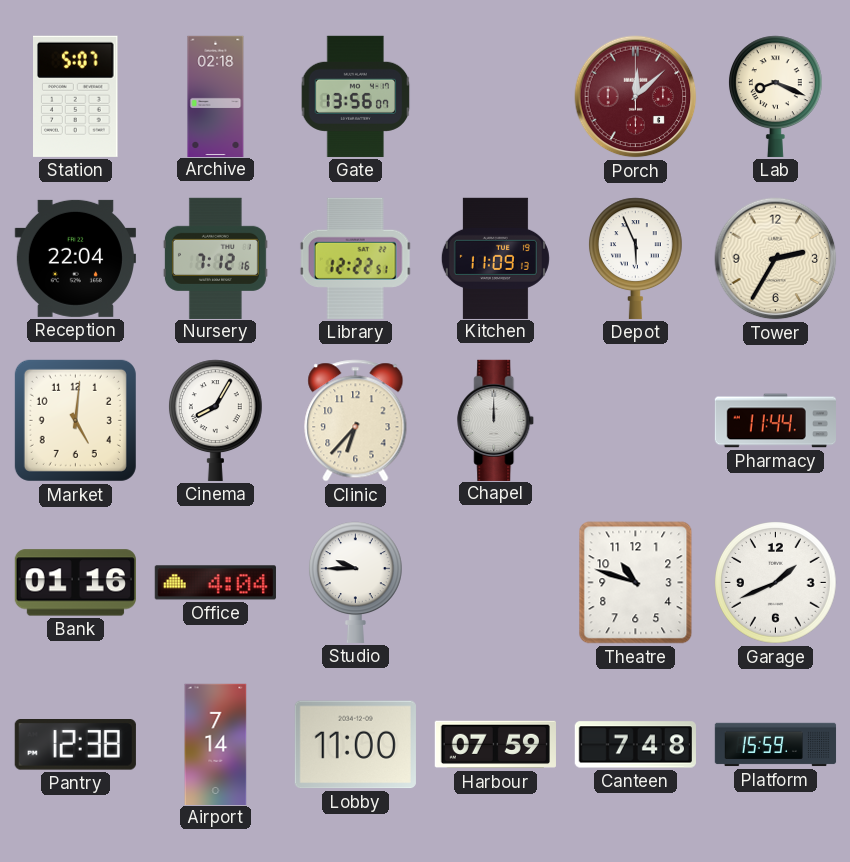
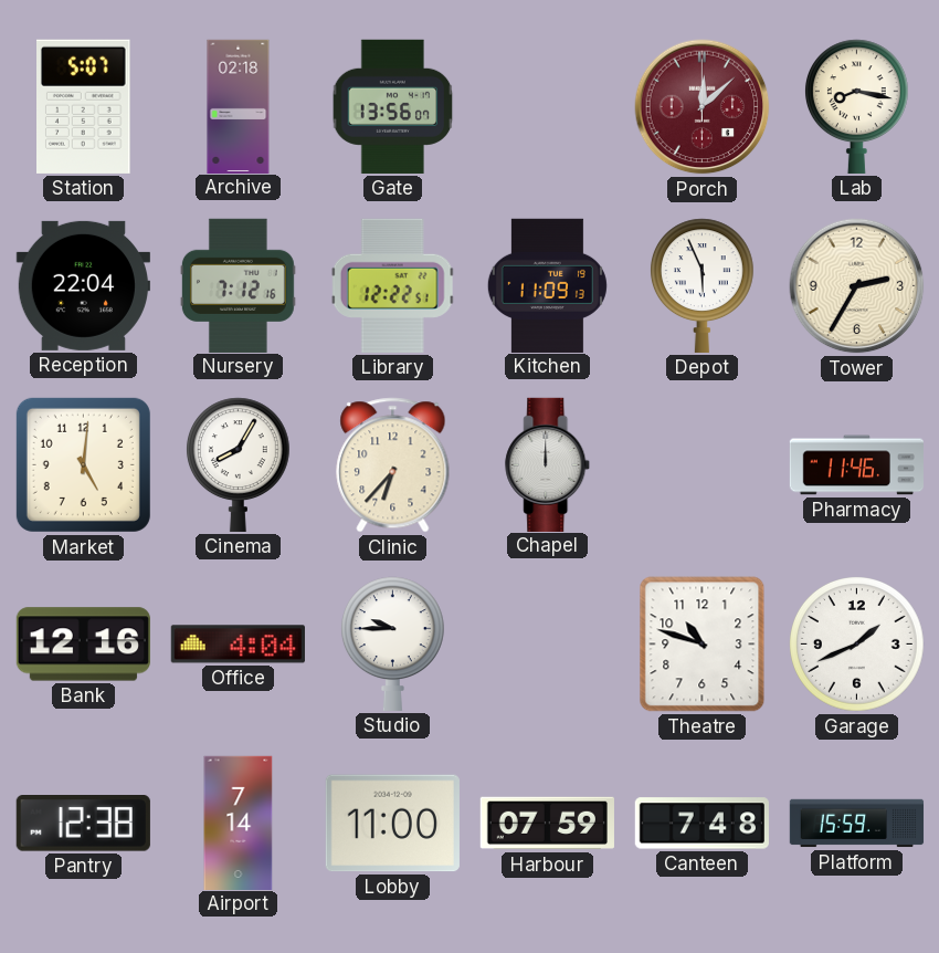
Lab: 8:19 -> 8:17
Pharmacy: 11:44 -> 11:46
Bank: 01:16 -> 12:16
